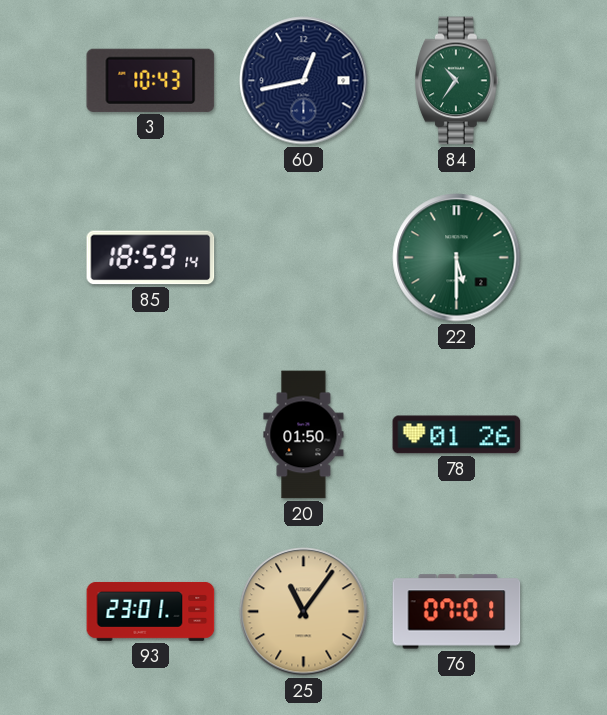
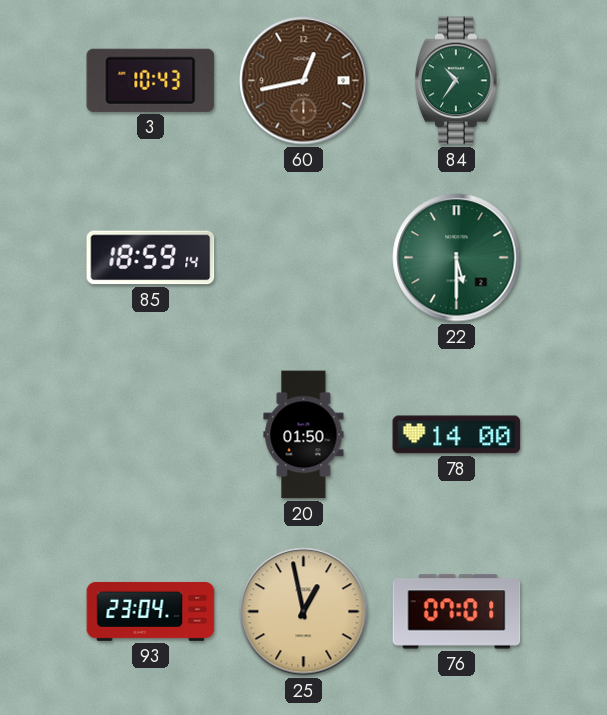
60 dial: navy -> brown
78: 01:26 -> 14:00
93: 23:01 -> 23:04
25: 11:06 -> 12:58
